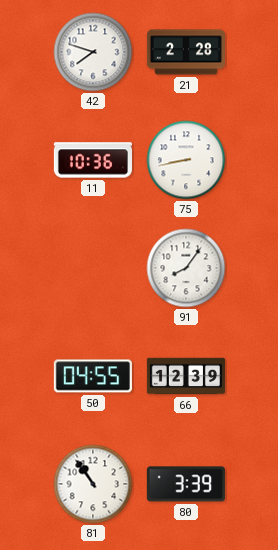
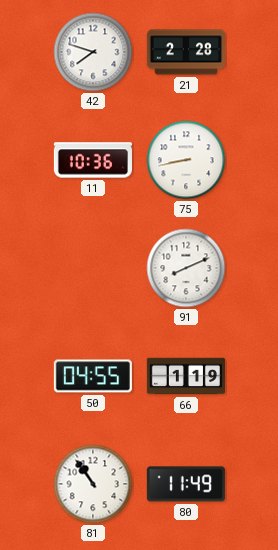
91: 8:06 -> 8:11
66: 12:39 -> 1:19
80: 3:39 -> 11:49
